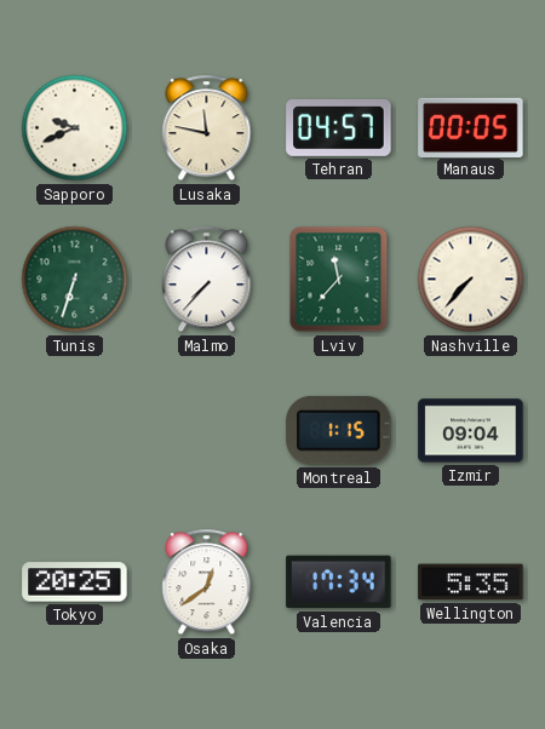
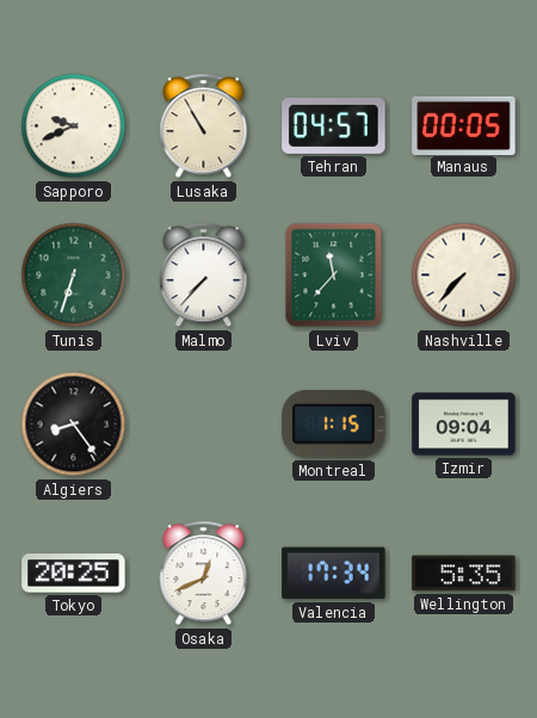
Lusaka: 11:47 -> 10:55
Algiers: none -> 8:24
Osaka: 12:39 -> 12:41
